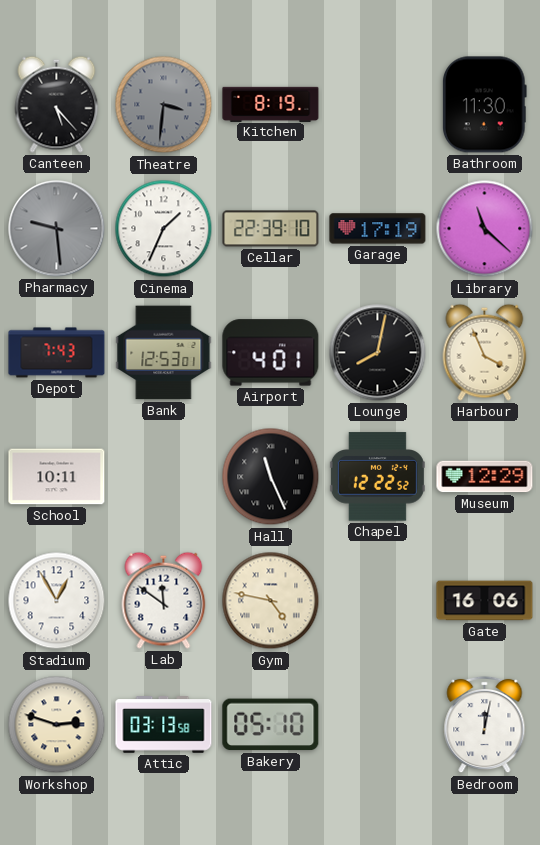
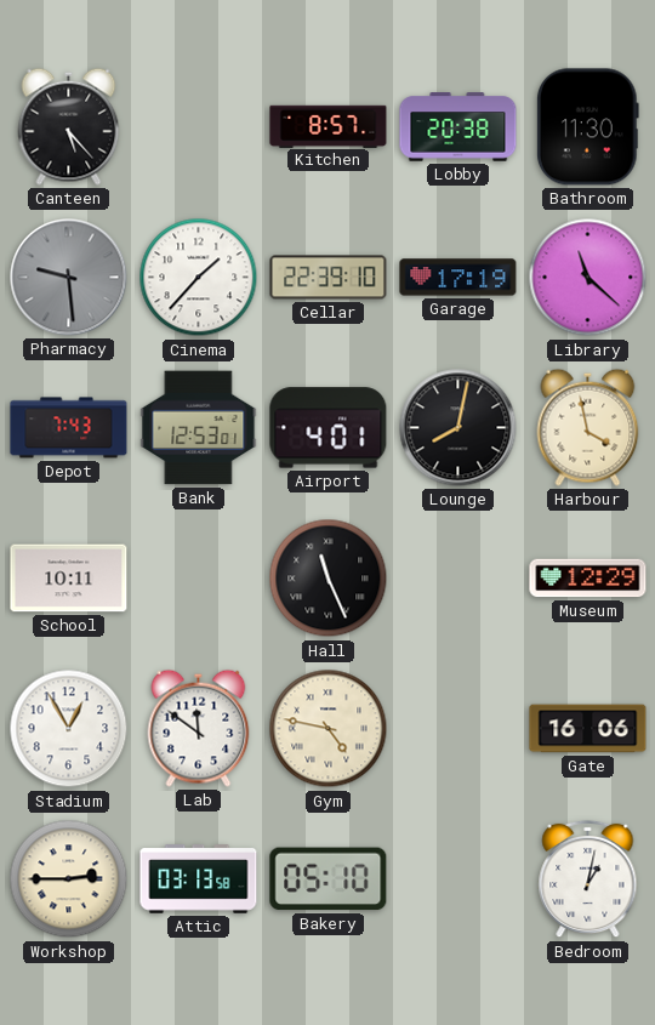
Theatre: 3:31 -> none
Kitchen: 8:19 -> 8:57
Lobby: none -> 20:38
Cinema: 1:34 -> 1:37
Harbour: 3:56 -> 3:58
Chapel: 12:22 -> none
Workshop: 2:48 -> 2:45
Bedroom: 12:02 -> 1:02
